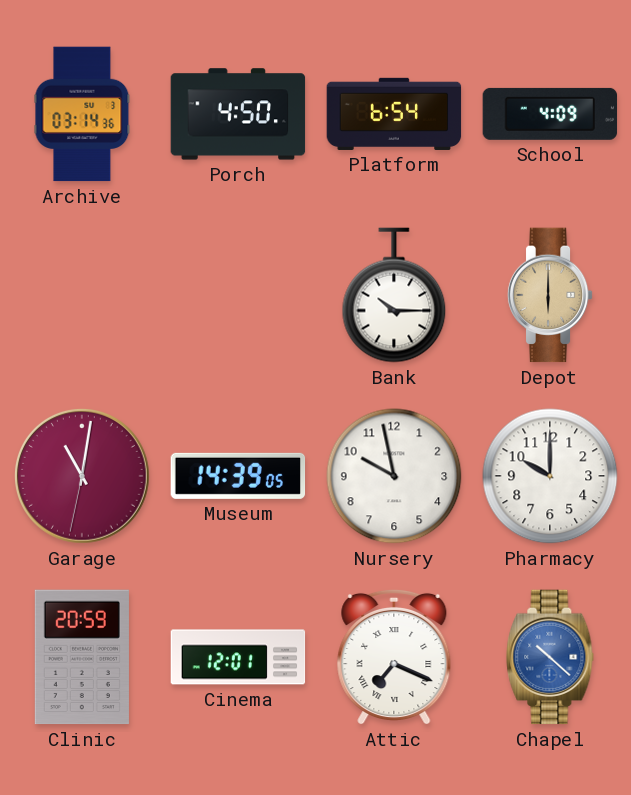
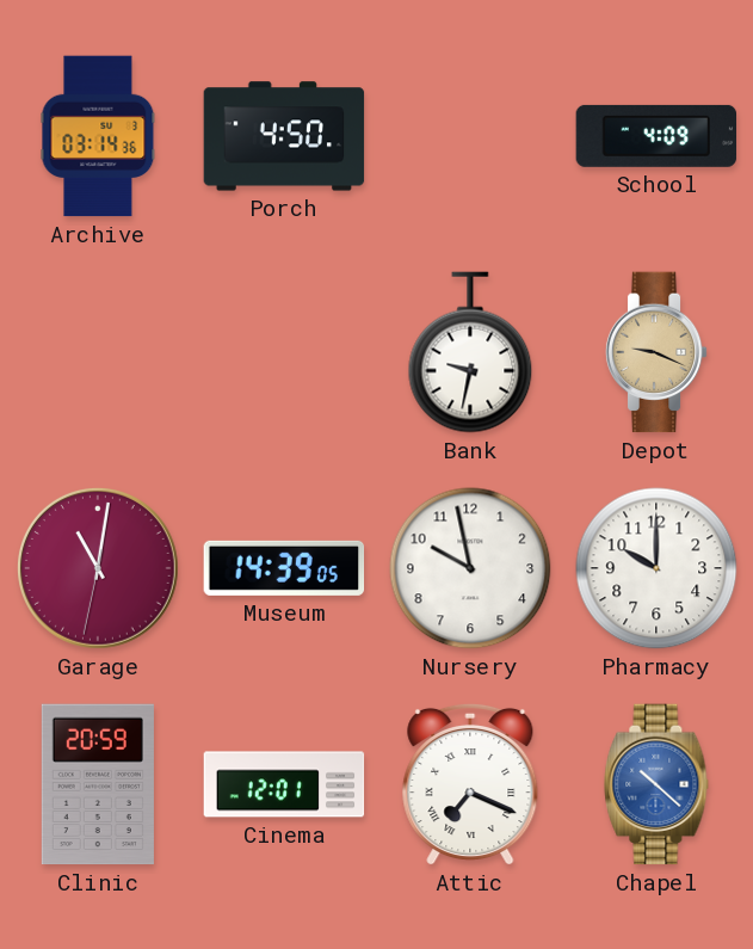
Platform: 6:54 -> none
Bank: 10:15 -> 9:32
Depot: 6:00 -> 9:19
